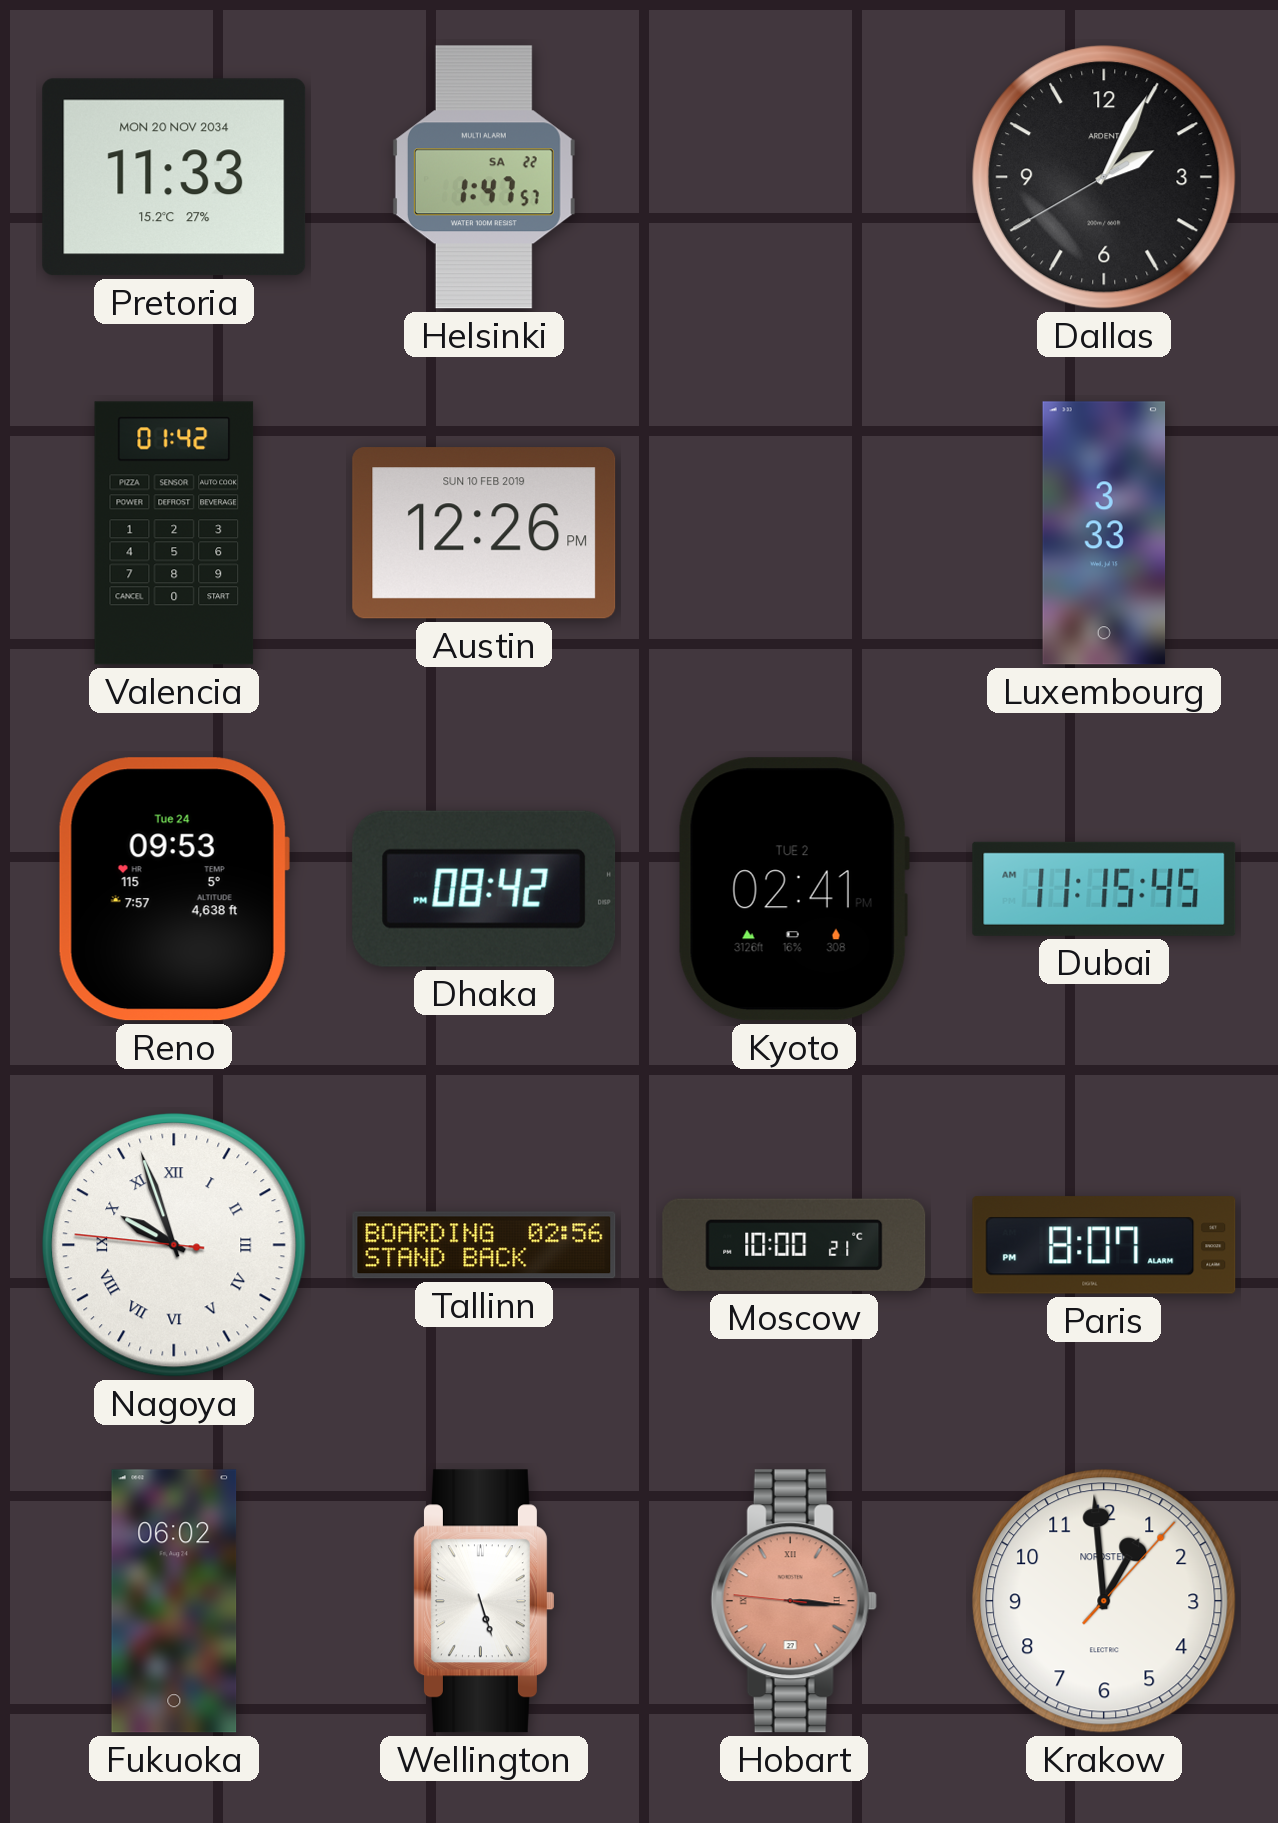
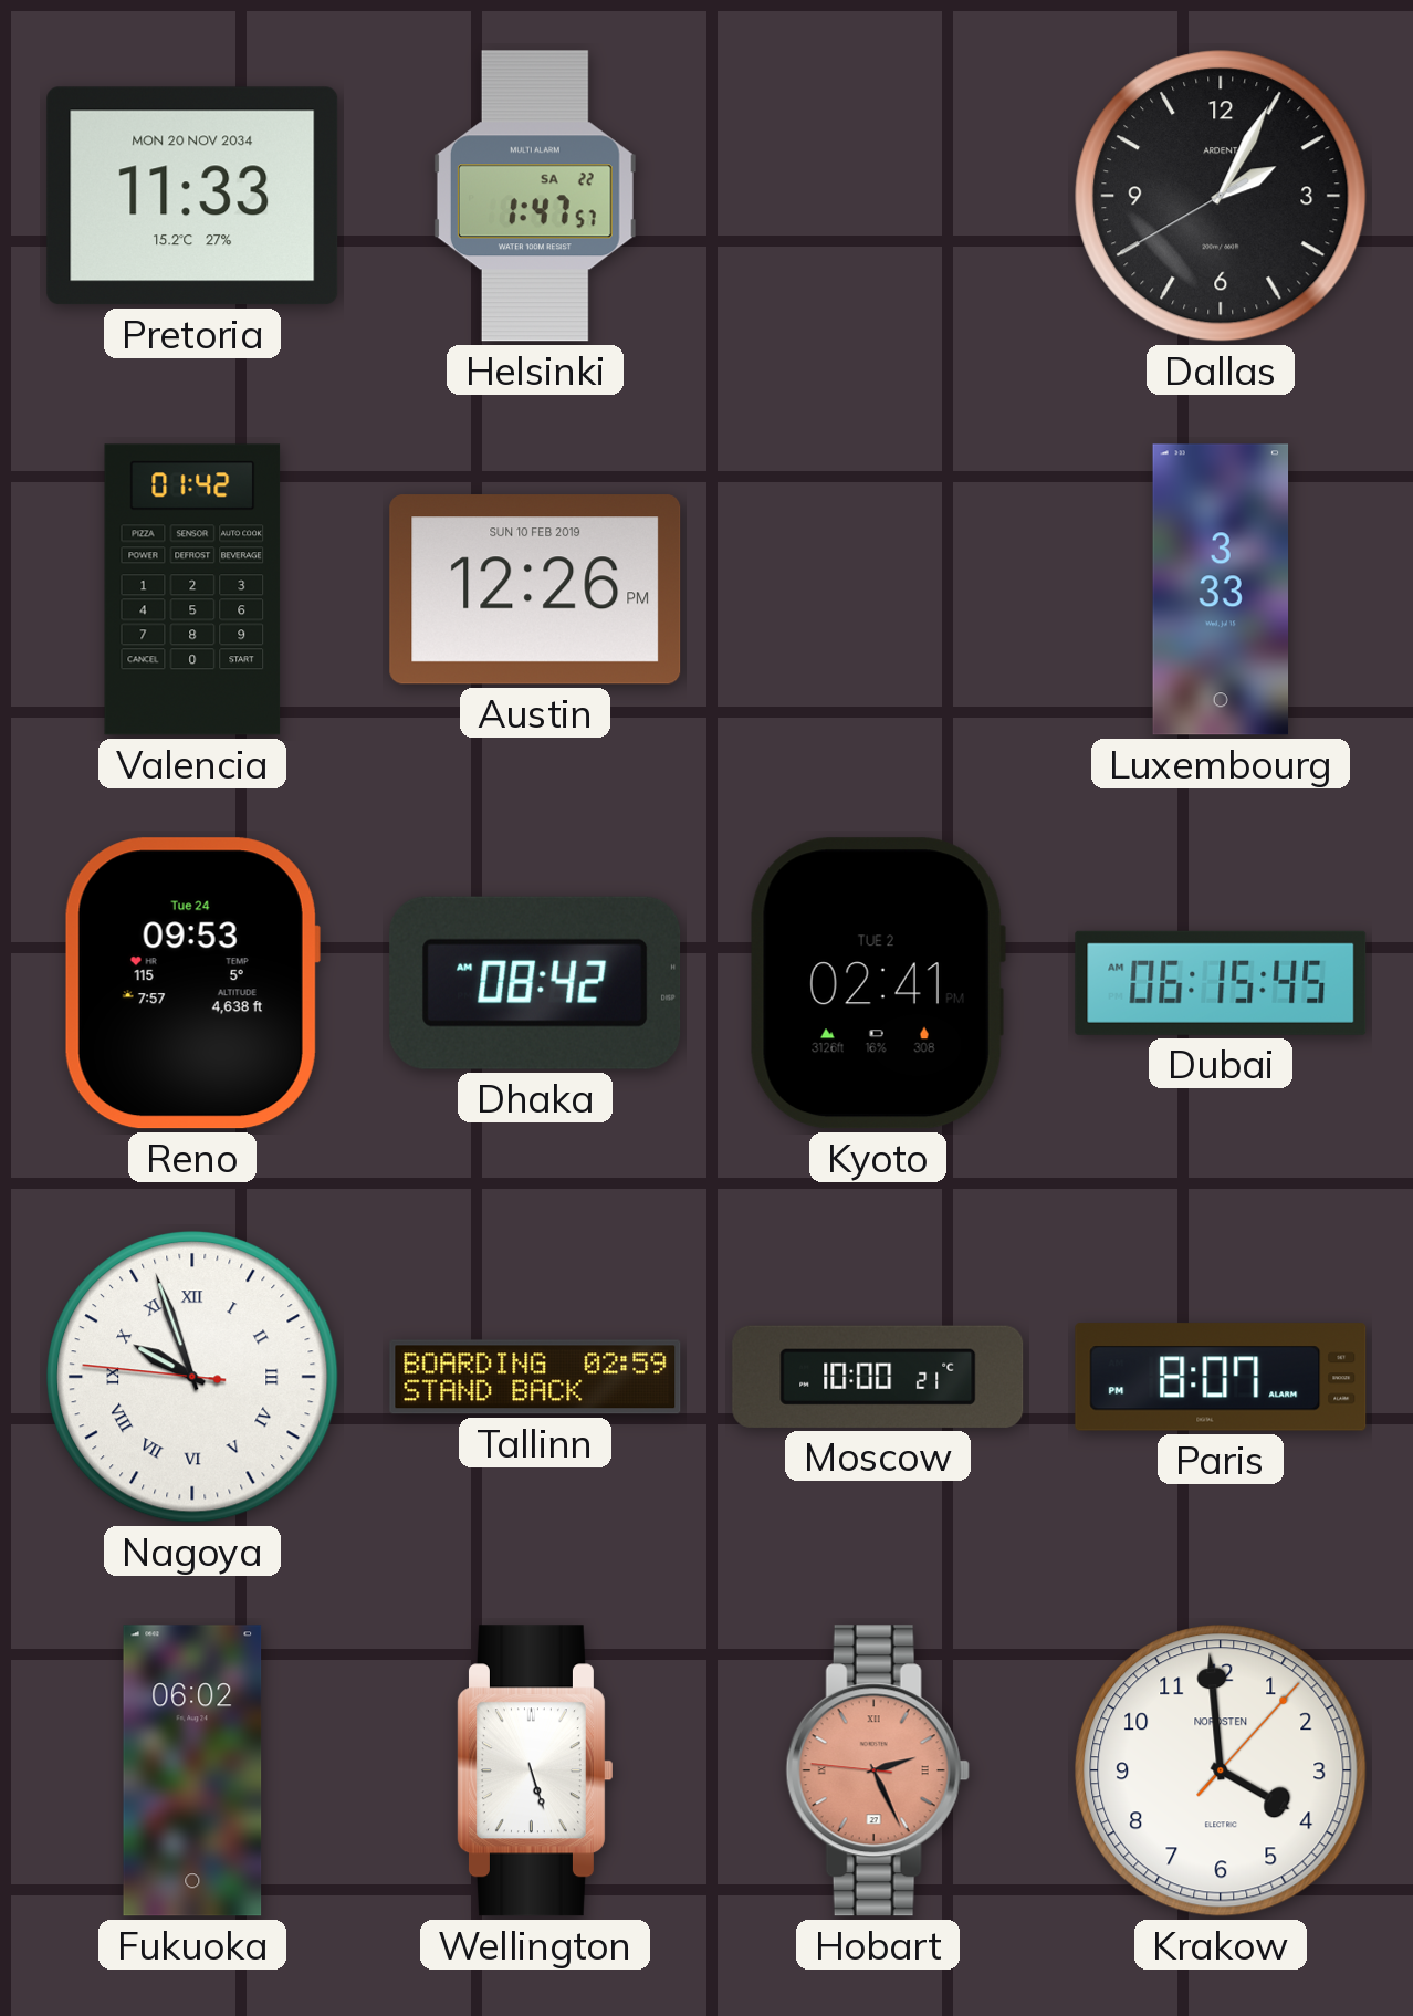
Dhaka: 08:42 PM -> 08:42 AM
Dubai: 11:15 -> 06:15
Tallinn: 02:56 -> 02:59
Hobart: 3:15 -> 2:25
Krakow: 12:59 -> 3:59
